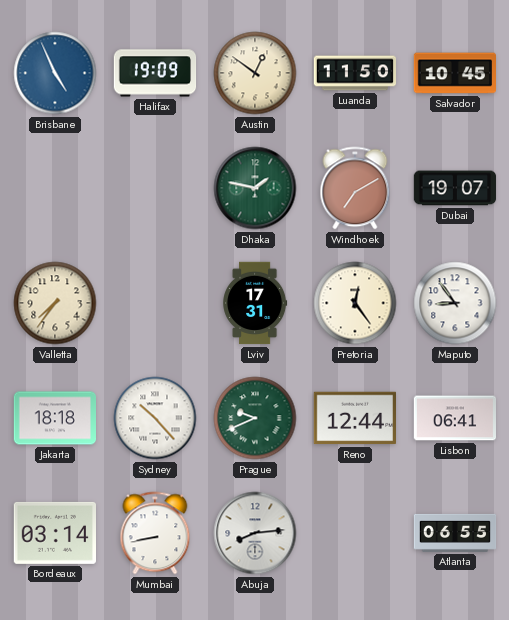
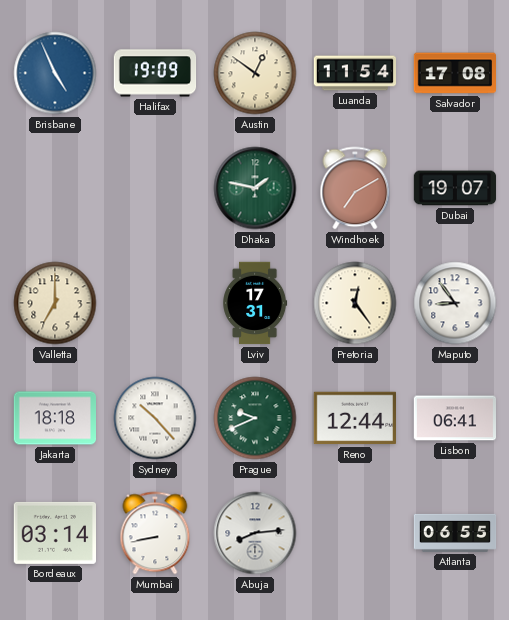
Luanda: 11:50 -> 11:54
Salvador: 10:45 -> 17:08
Valletta: 7:36 -> 7:00
